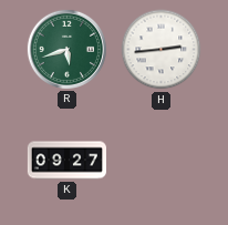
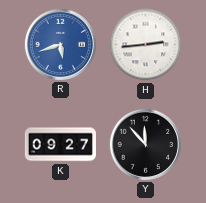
R dial: green -> blue
Y: none -> 11:53
